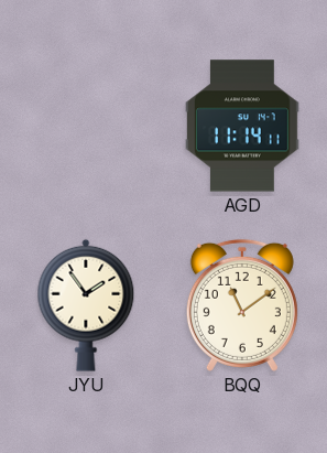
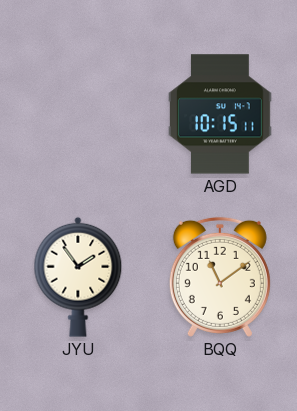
AGD: 11:14 -> 10:15
